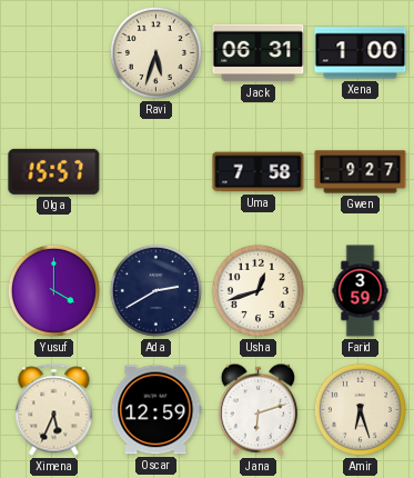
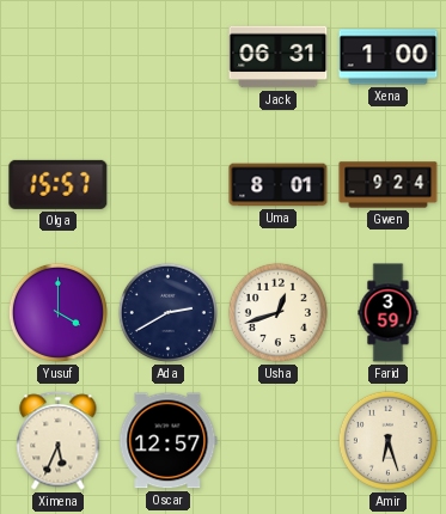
Ravi: 5:33 -> none
Uma: 7:58 -> 8:01
Gwen: 9:27 -> 9:24
Oscar: 12:59 -> 12:57
Jana: 6:12 -> none
